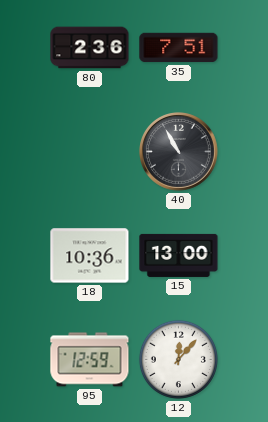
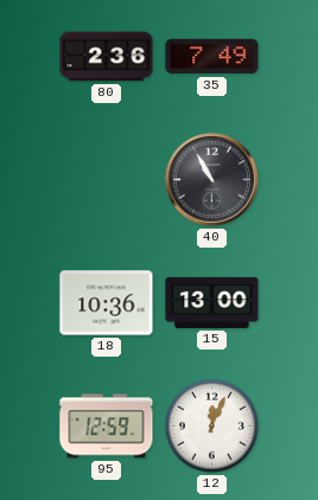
35: 7:51 -> 7:49
12: 12:07 -> 12:04
